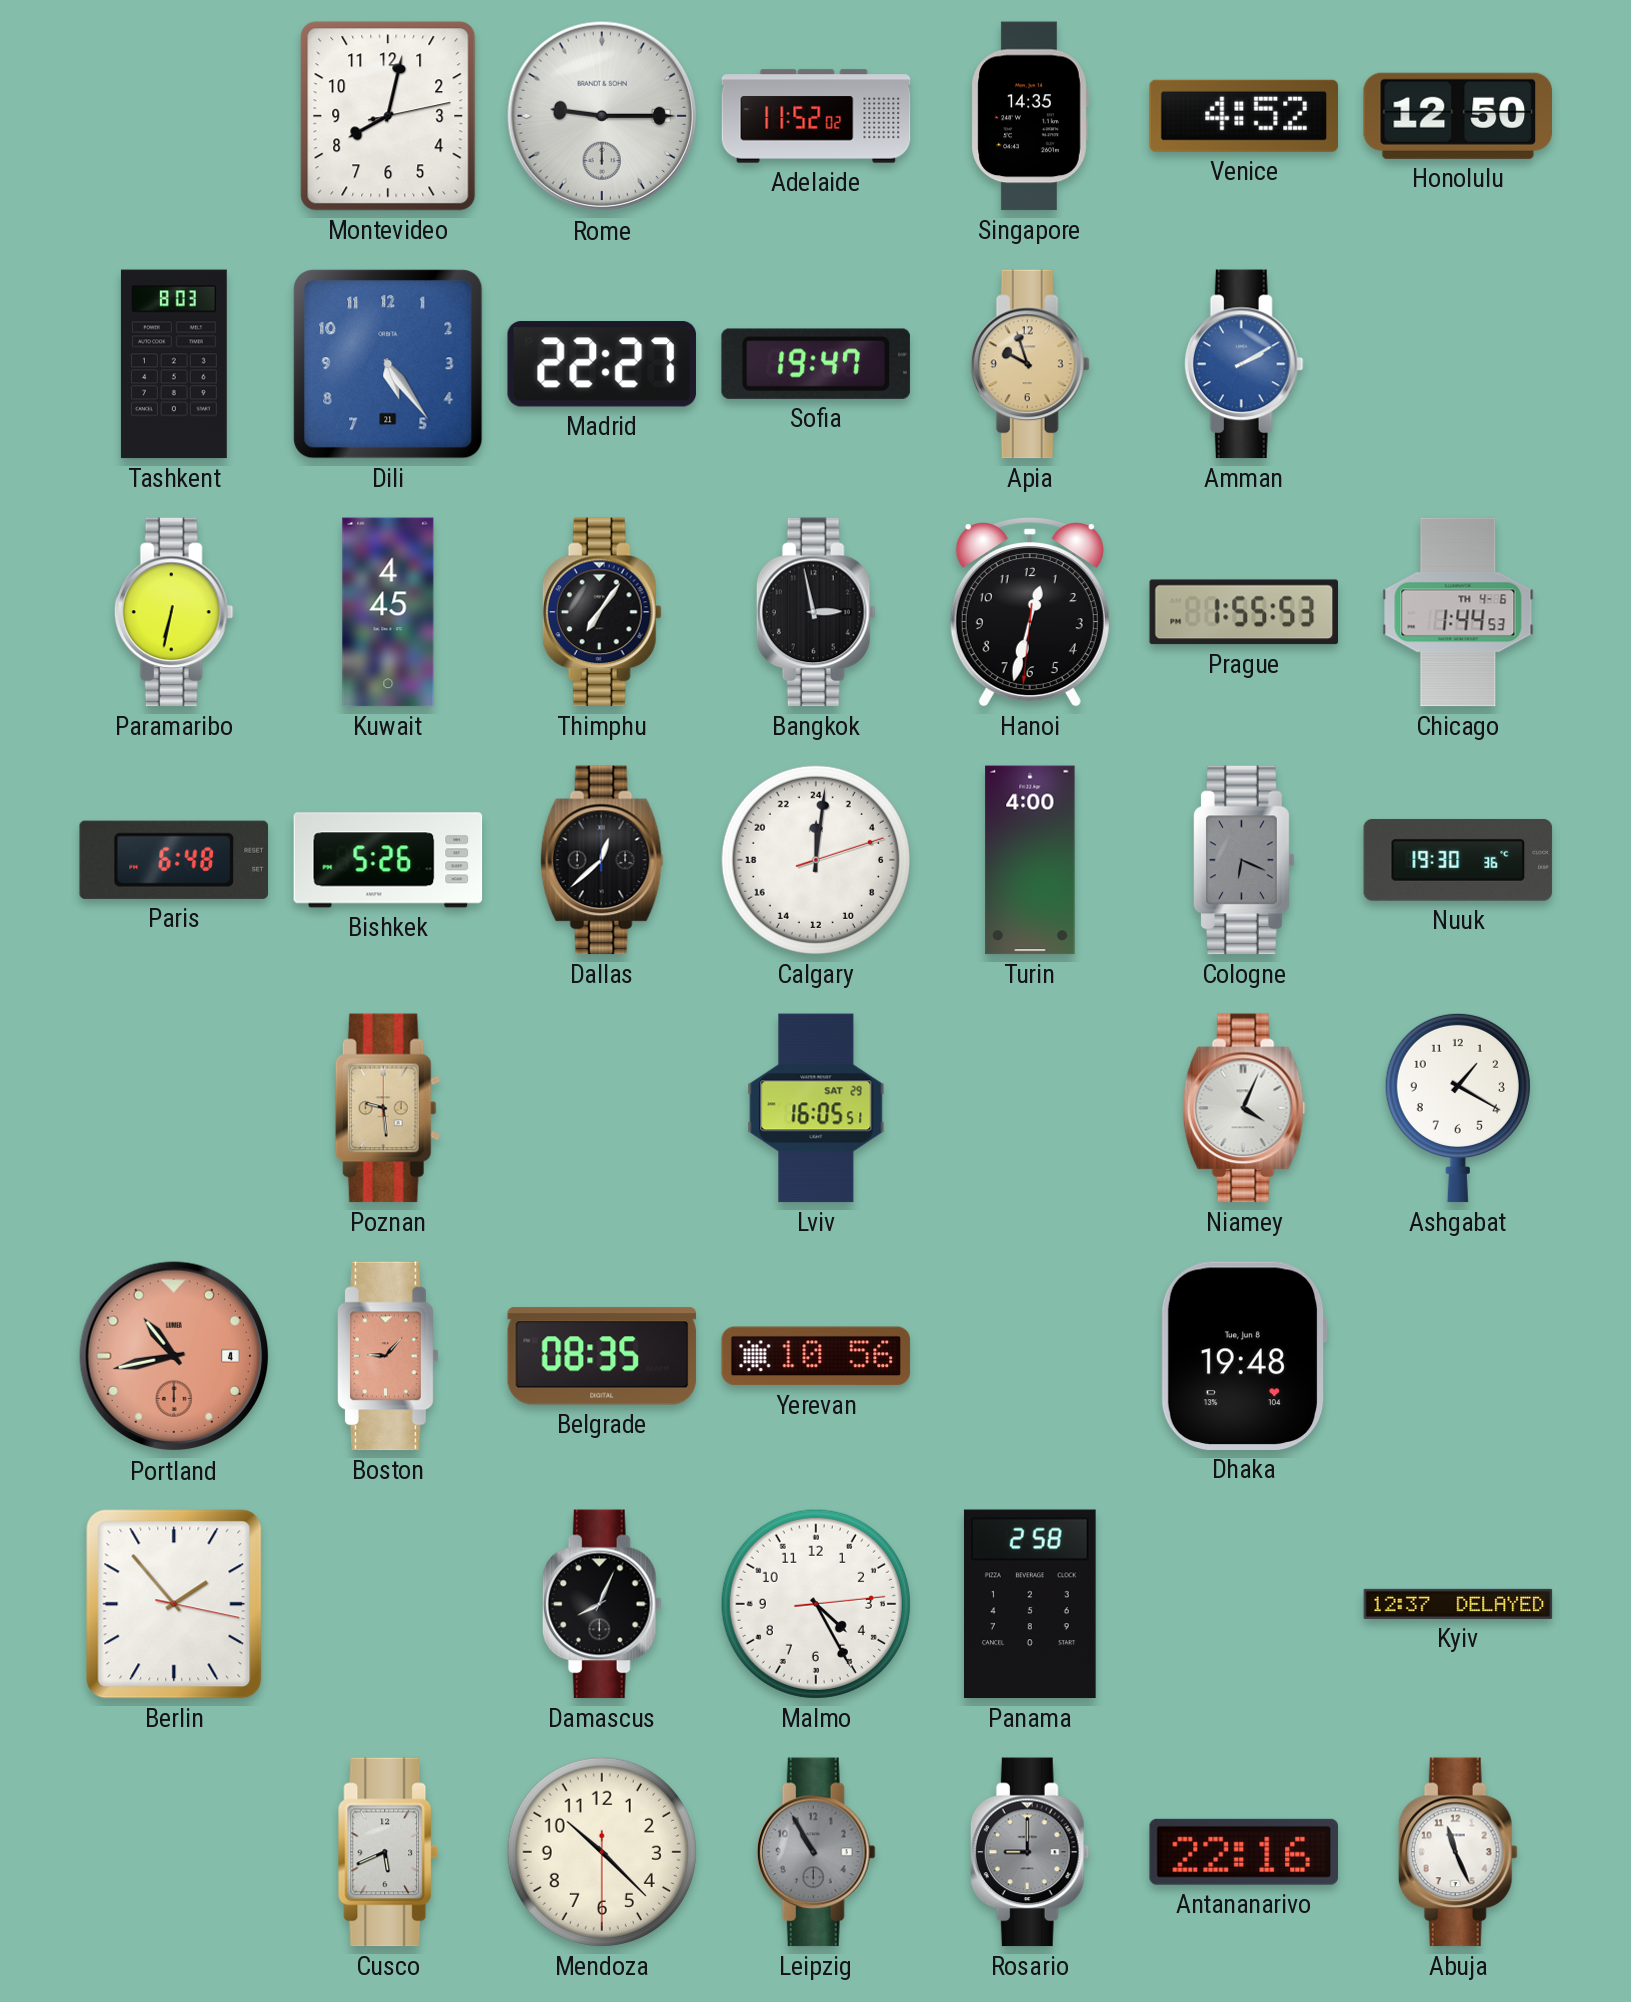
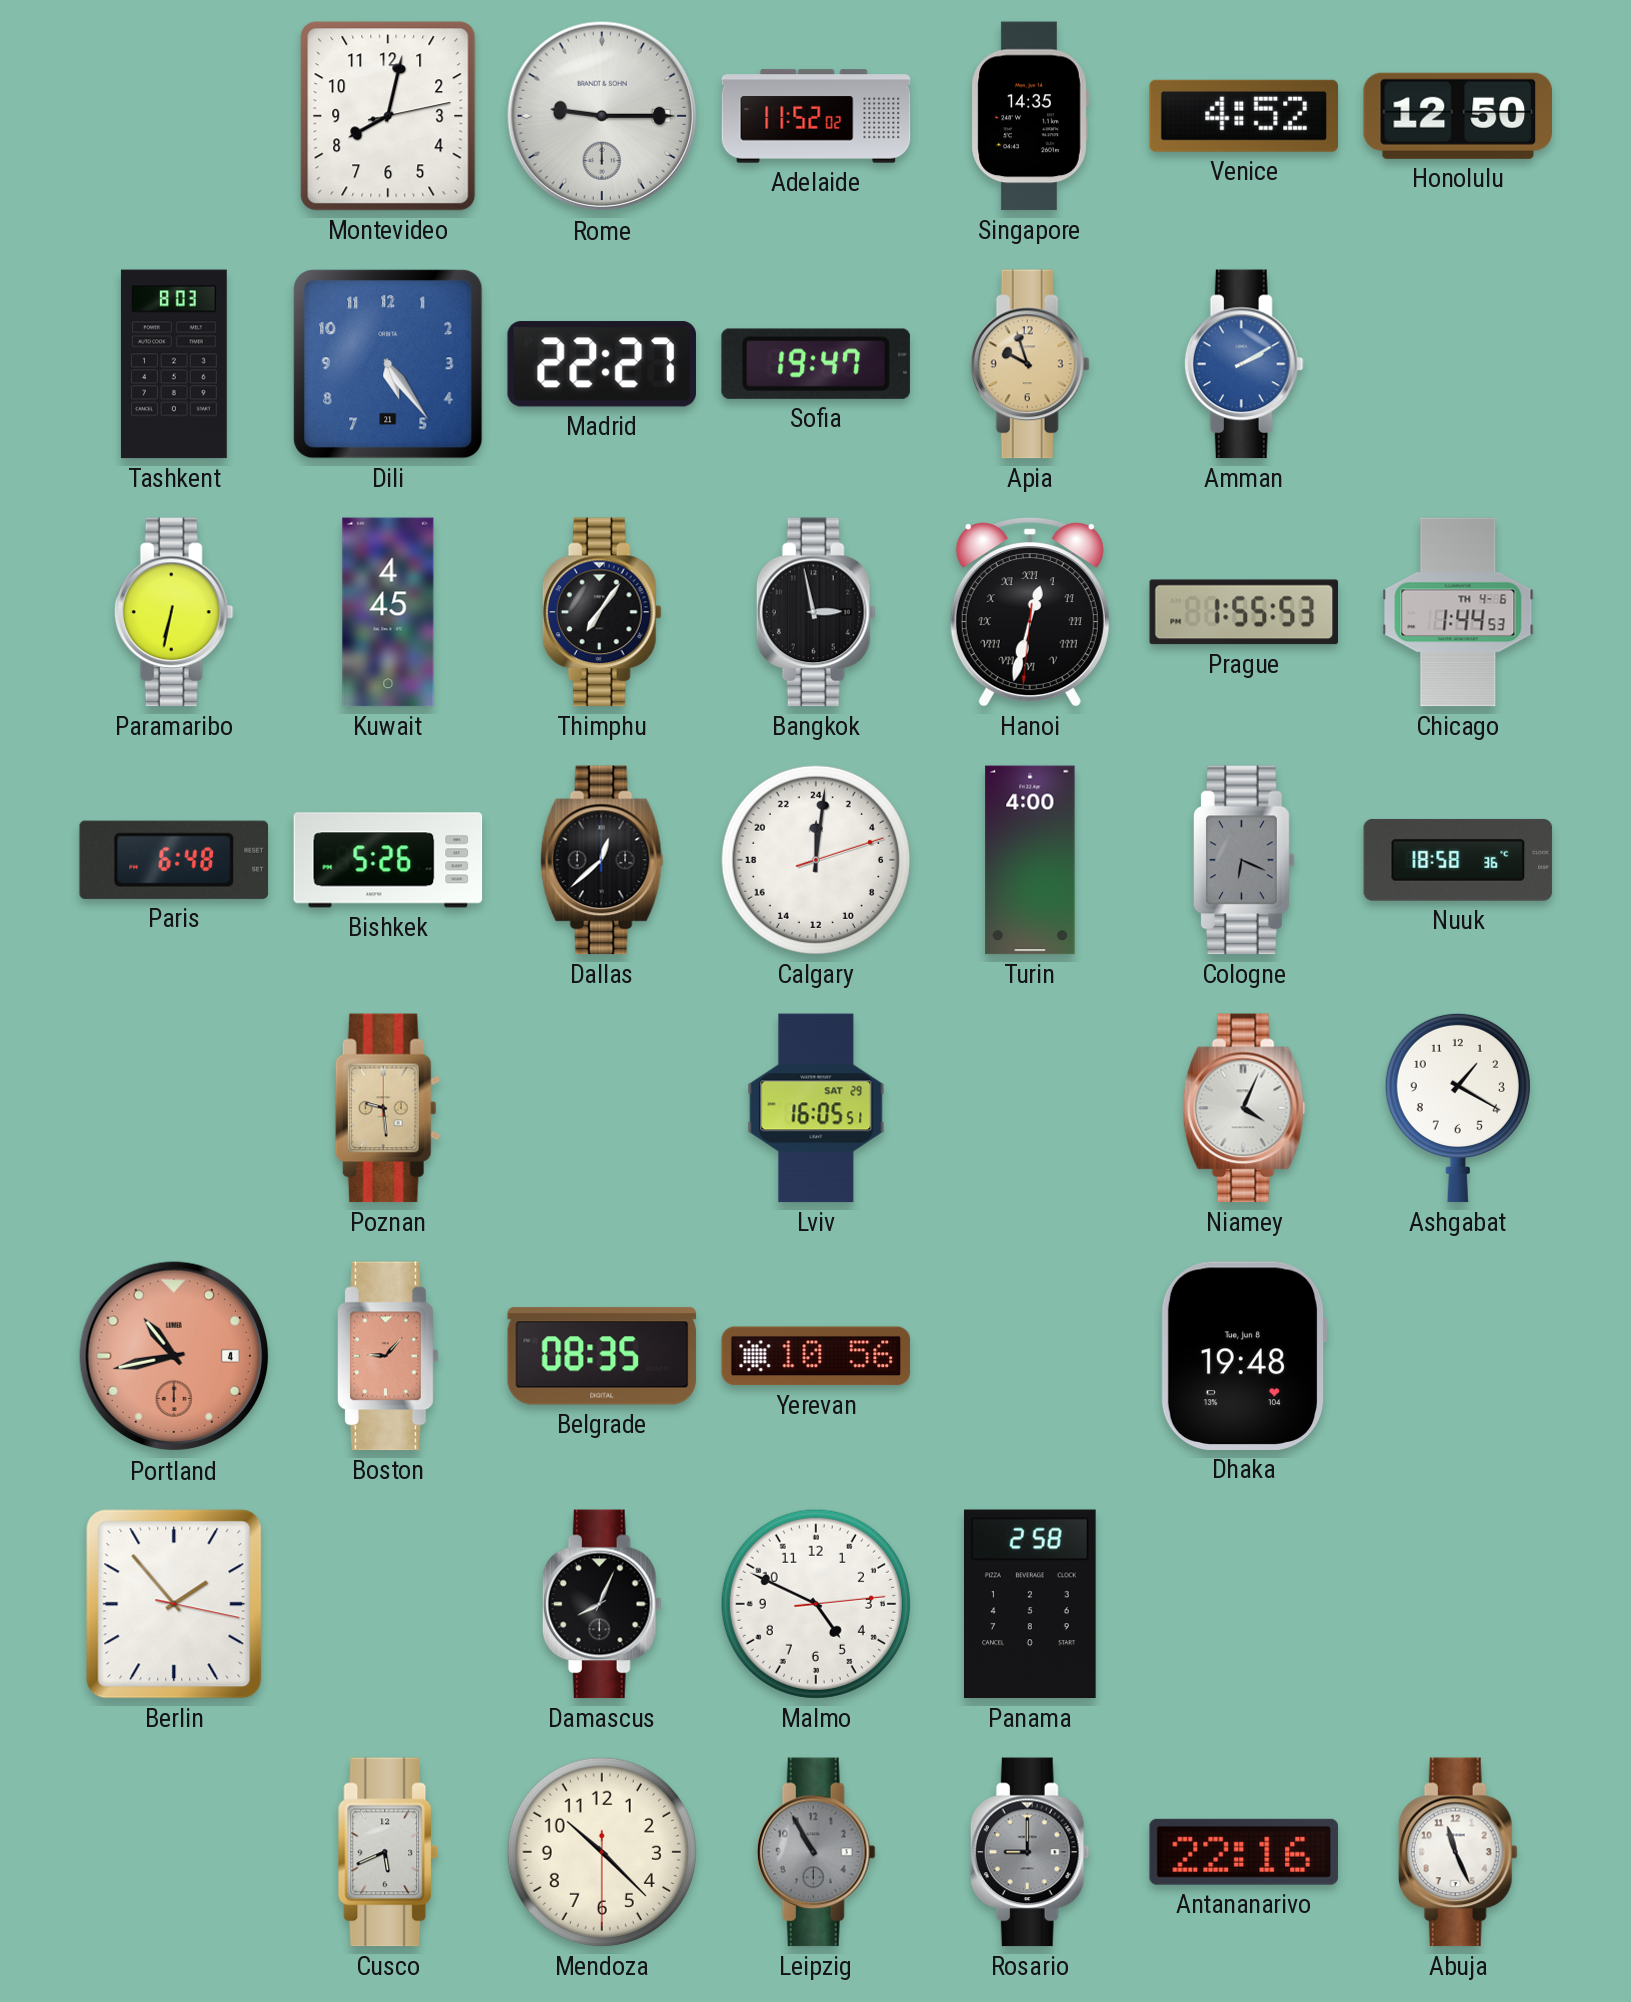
Hanoi numerals: Arabic -> Roman
Nuuk: 19:30 -> 18:58
Malmo: 4:25 -> 4:49
Kyiv: 12:37 -> none
